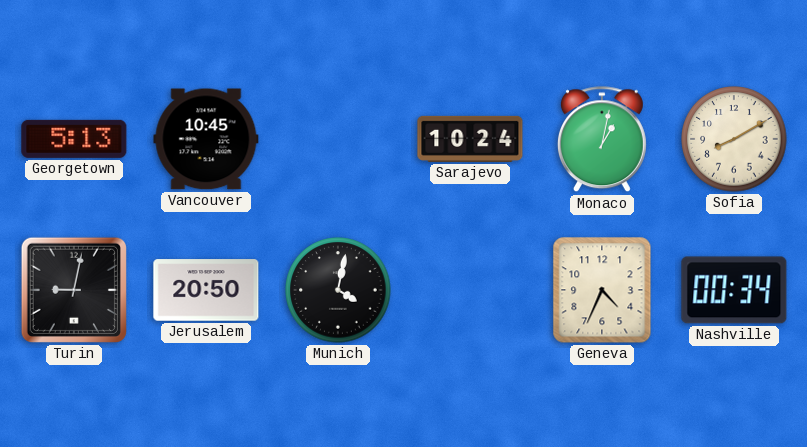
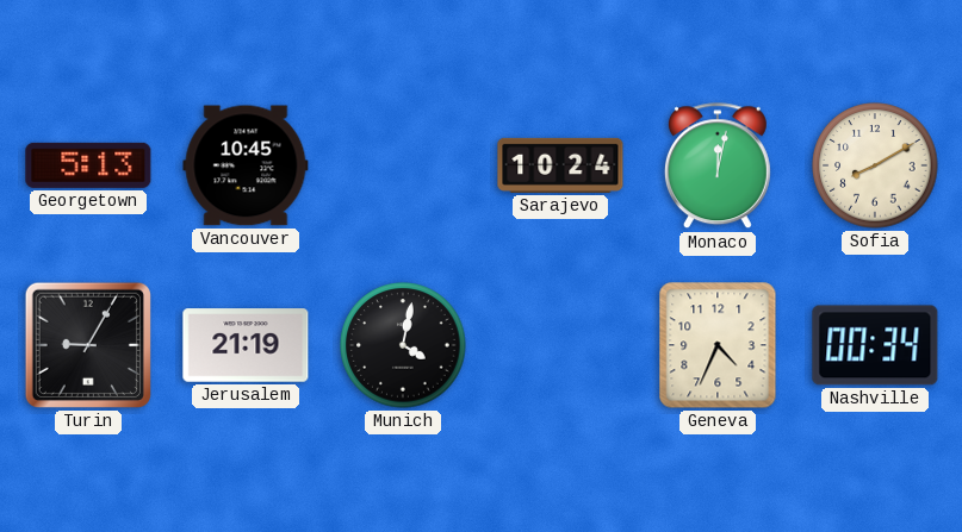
Monaco: 1:02 -> 12:02
Turin: 9:02 -> 9:05
Jerusalem: 20:50 -> 21:19
